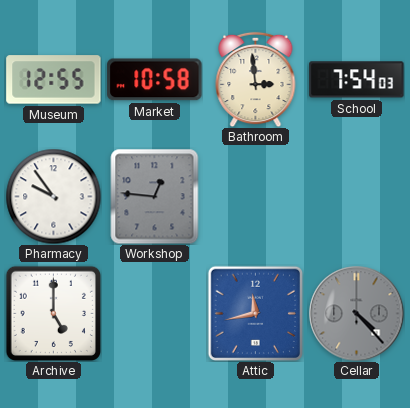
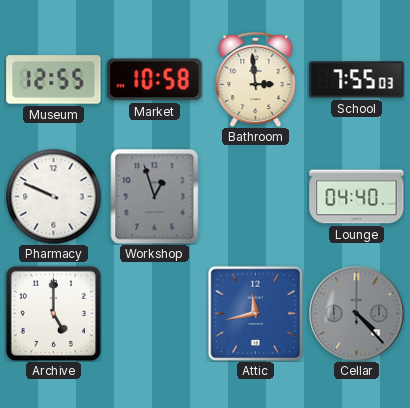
School: 7:54 -> 7:55
Pharmacy: 9:54 -> 9:49
Workshop: 12:46 -> 12:57
Lounge: none -> 04:40
